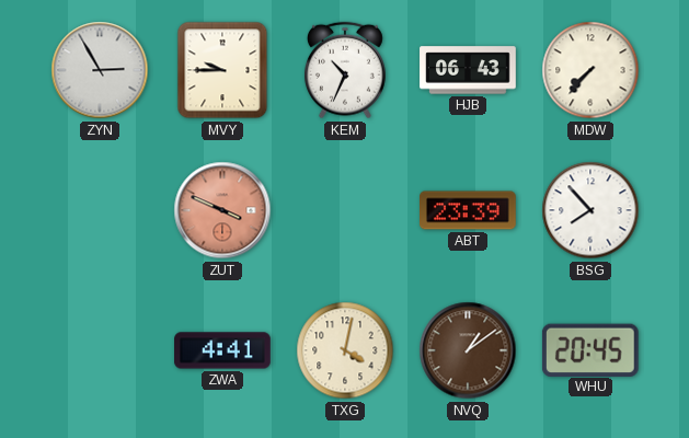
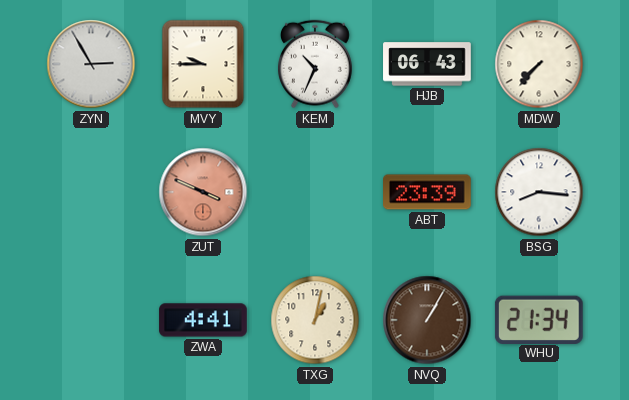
BSG: 7:53 -> 8:16
TXG: 4:02 -> 1:02
NVQ: 1:09 -> 1:05
WHU: 20:45 -> 21:34
